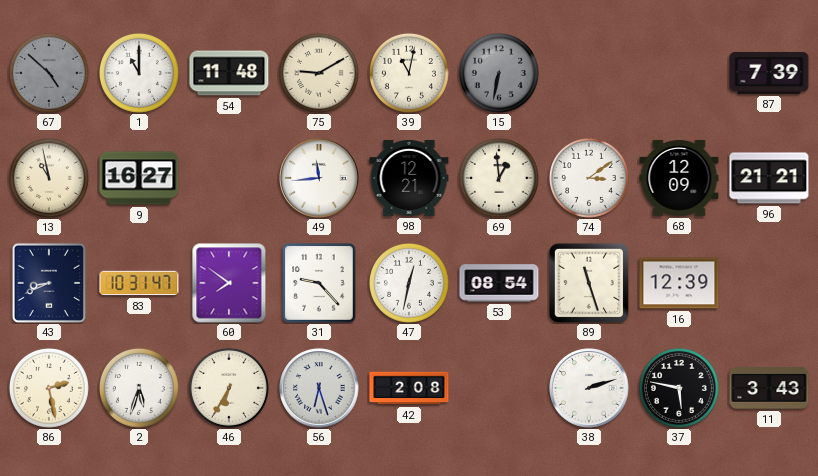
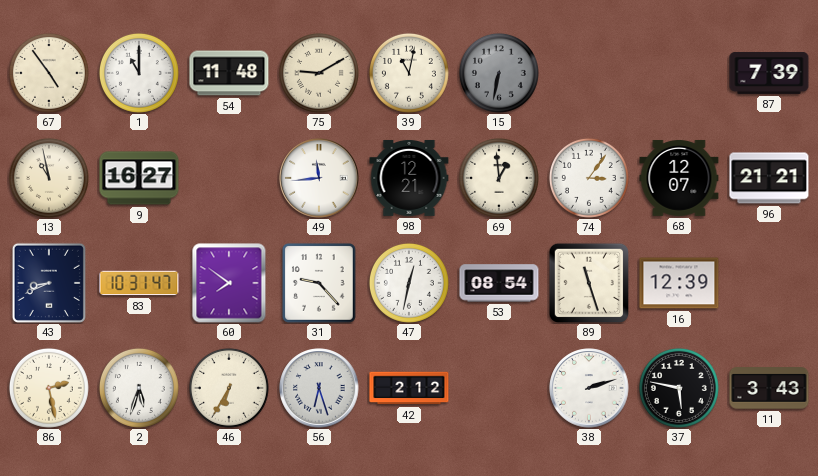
67: 4:52 -> 4:54
67 dial: grey -> cream
74: 3:09 -> 3:06
68: 12:09 -> 12:07
42: 2:08 -> 2:12
